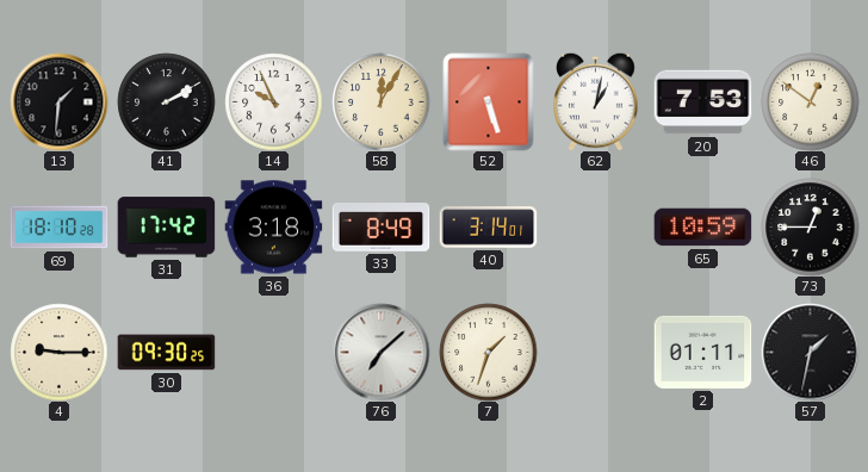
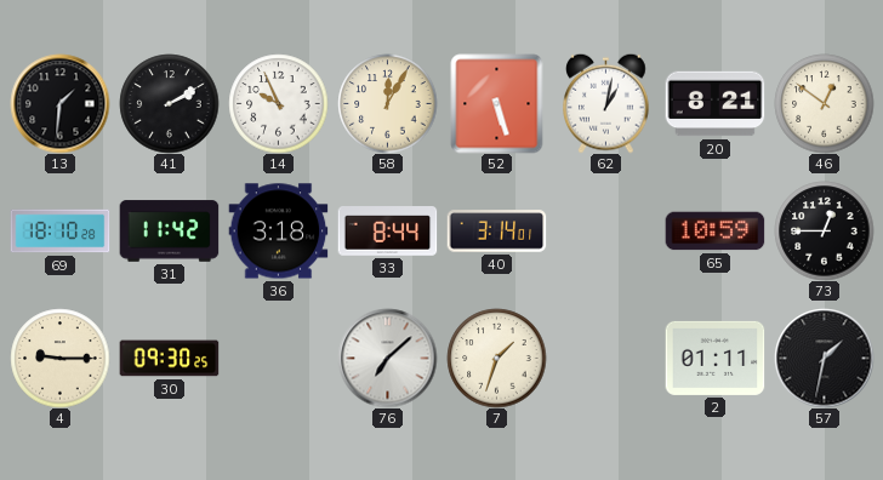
20: 7:53 -> 8:21
31: 17:42 -> 11:42
33: 8:49 -> 8:44
